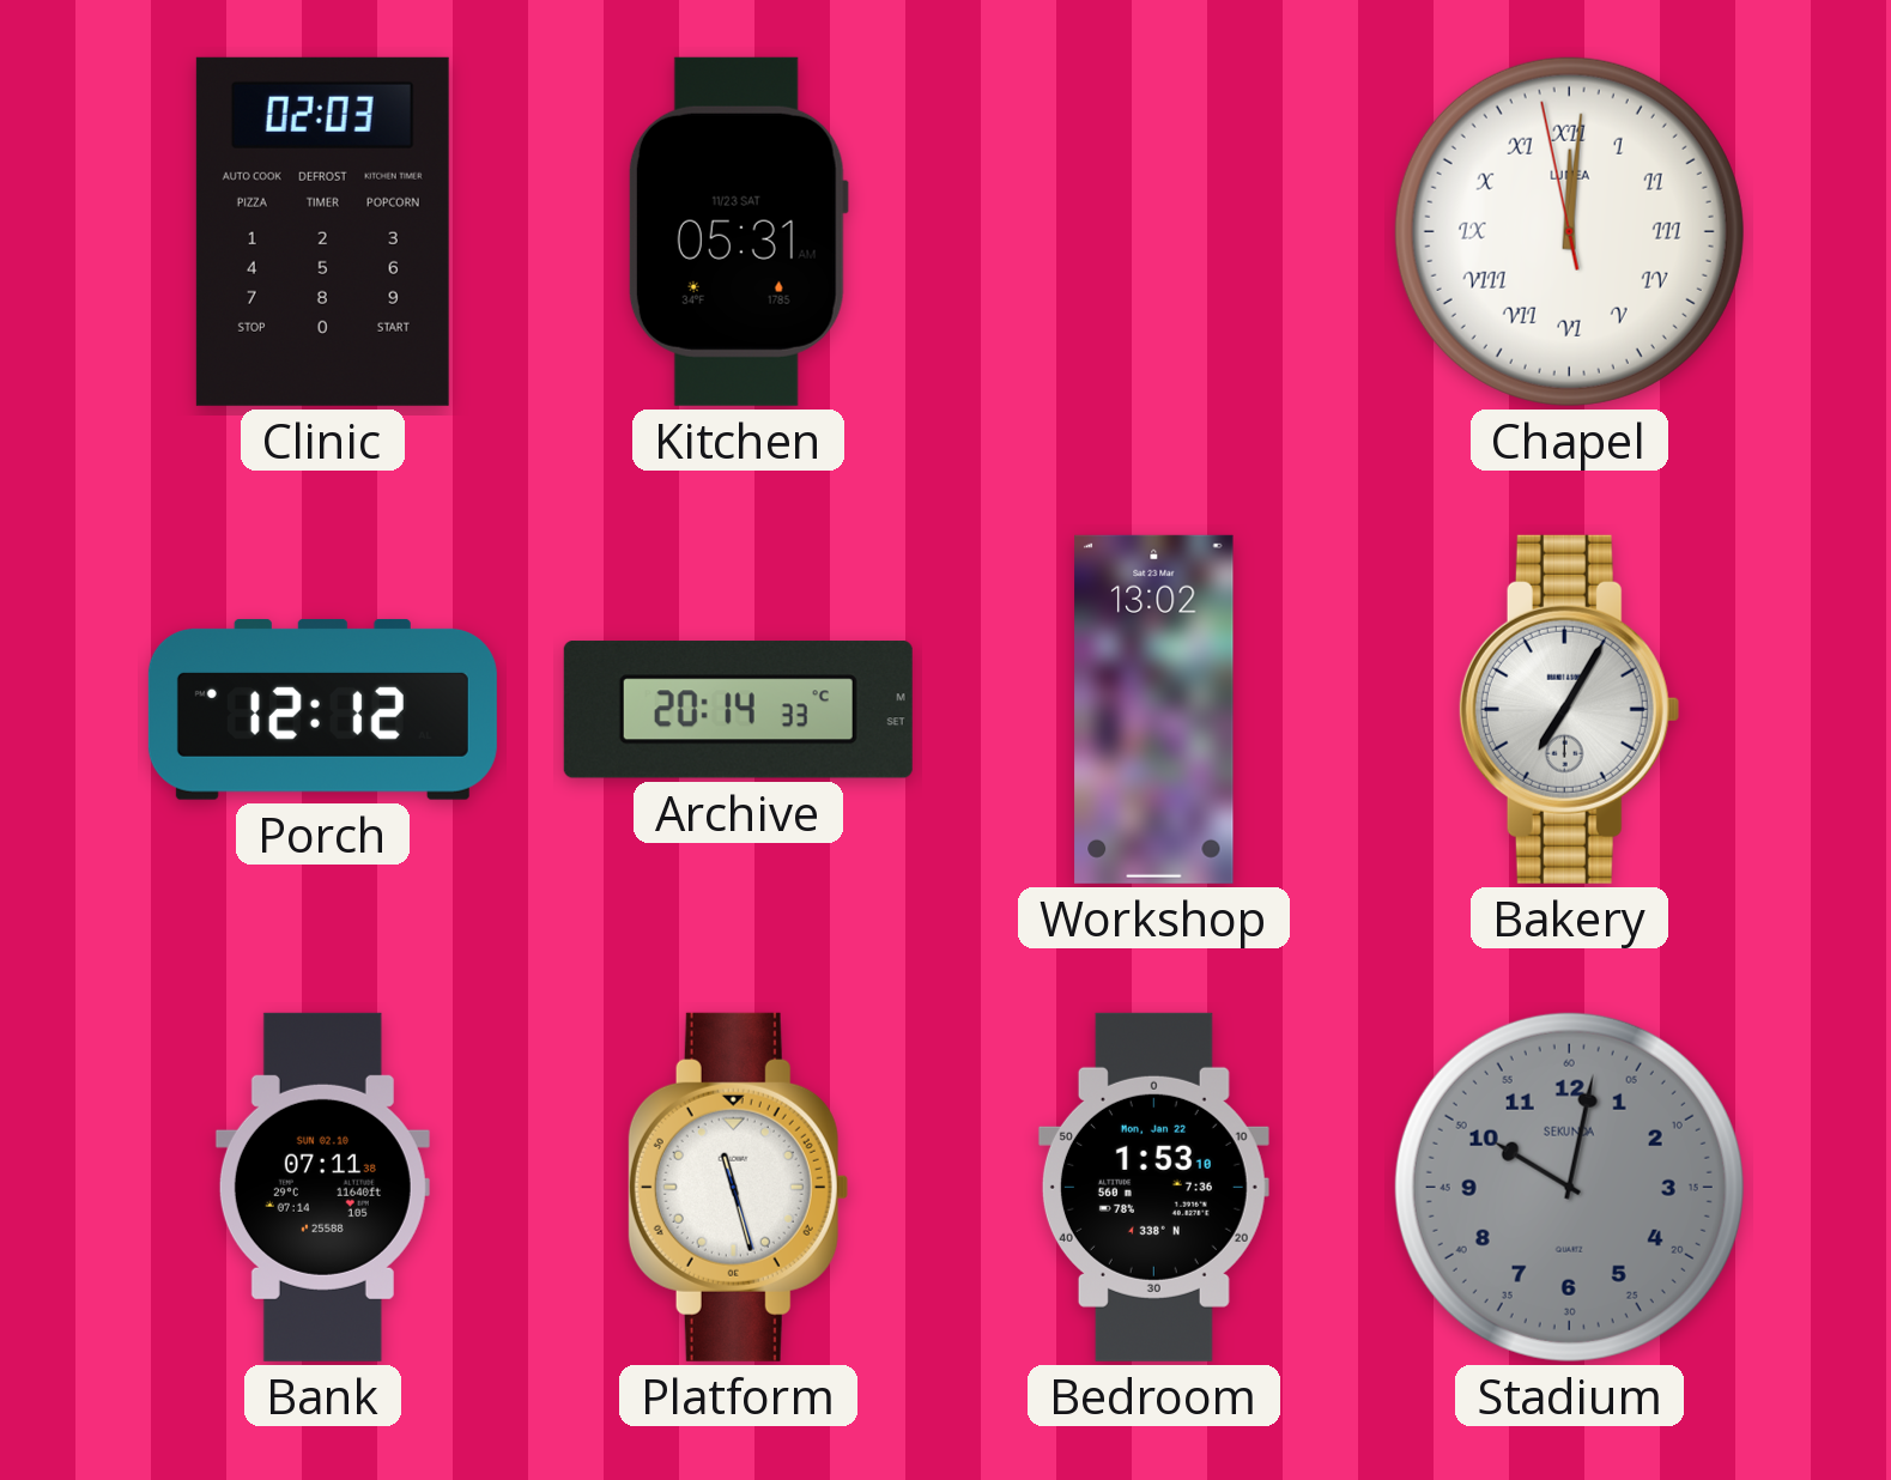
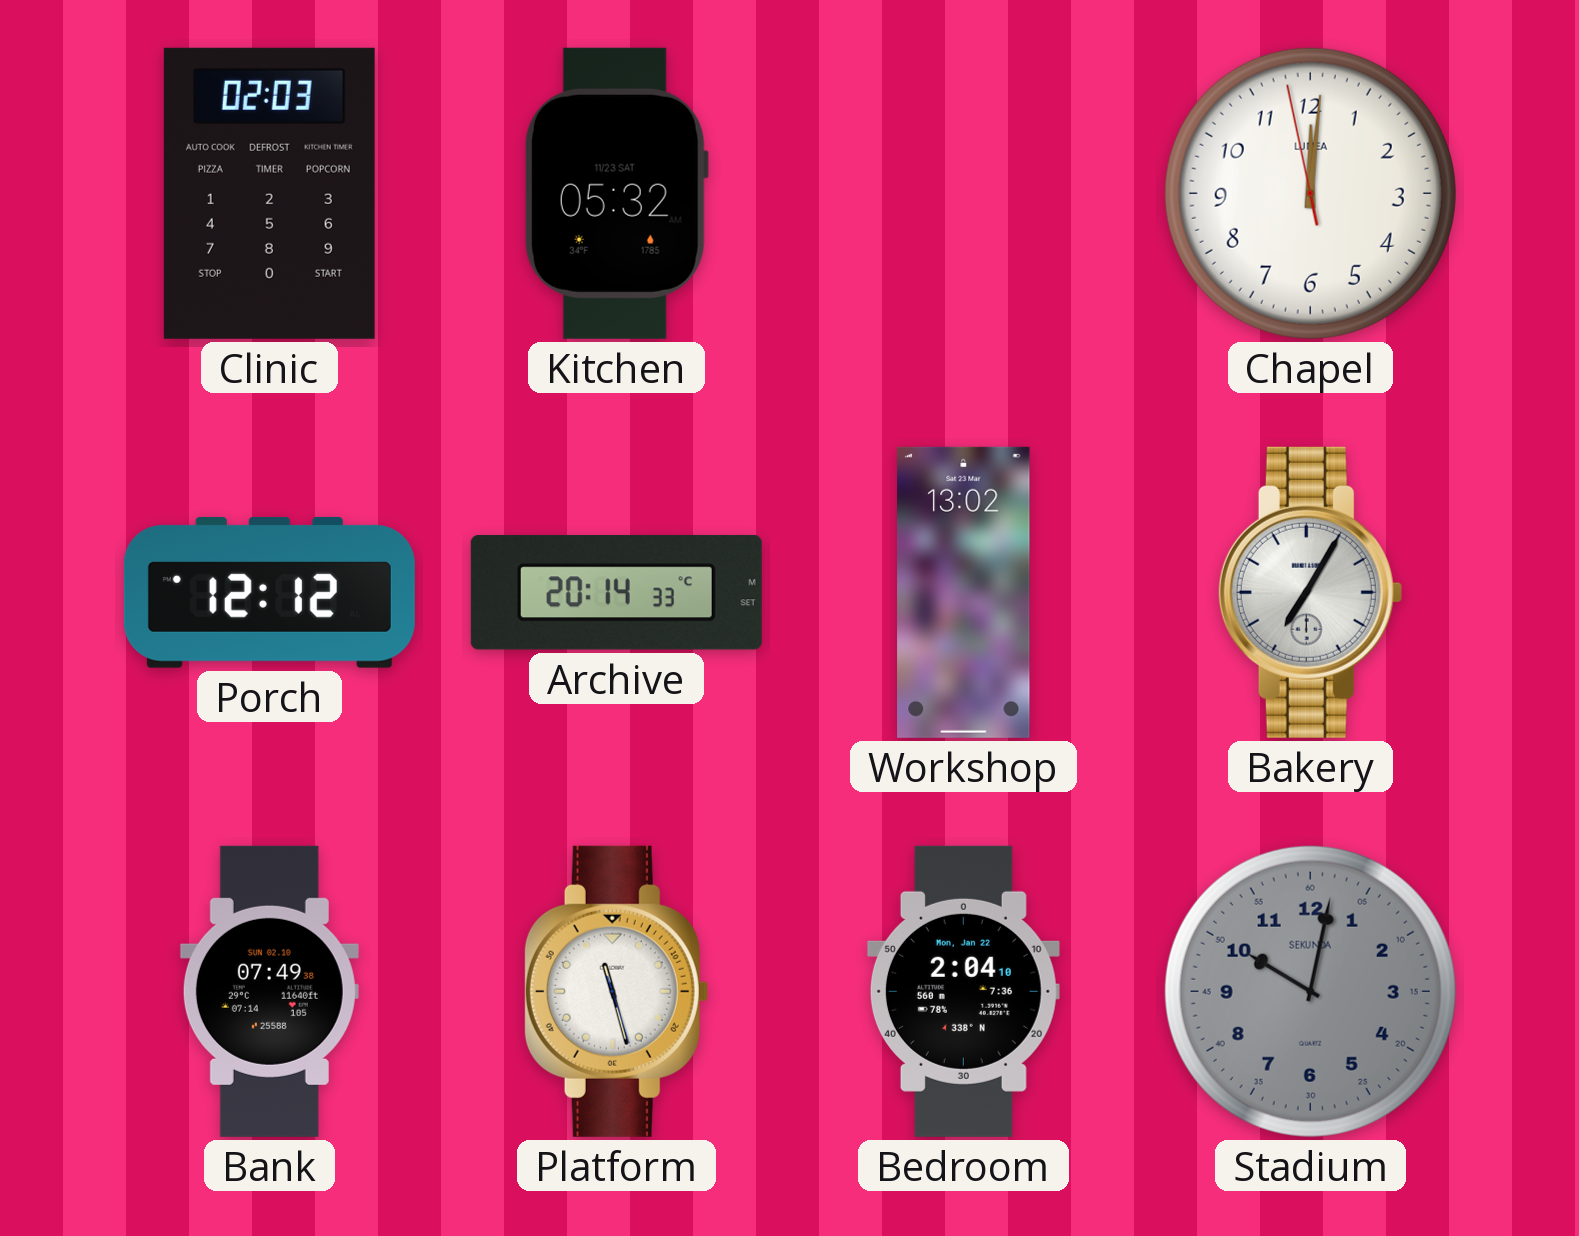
Kitchen: 05:31 -> 05:32
Chapel numerals: Roman -> Arabic
Bank: 07:11 -> 07:49
Bedroom: 1:53 -> 2:04
